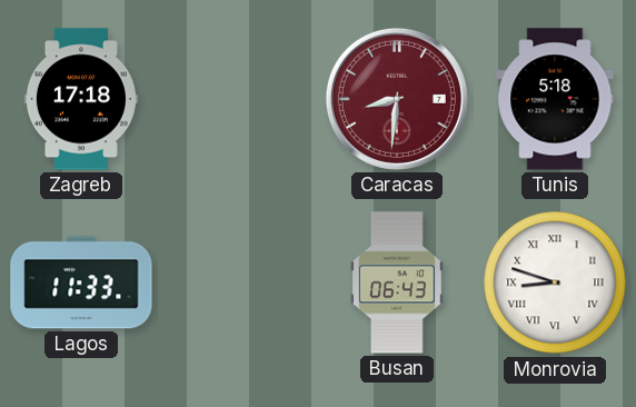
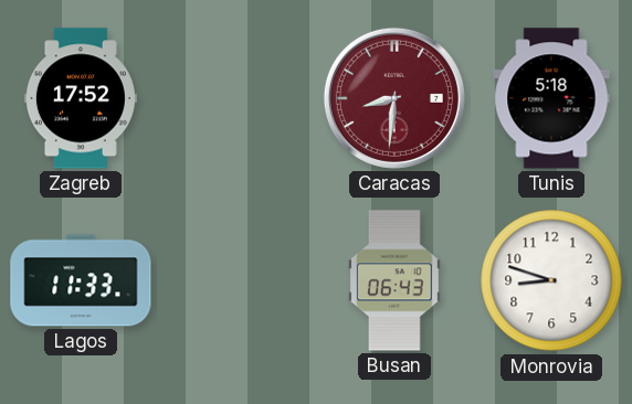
Zagreb: 17:18 -> 17:52
Monrovia numerals: Roman -> Arabic
